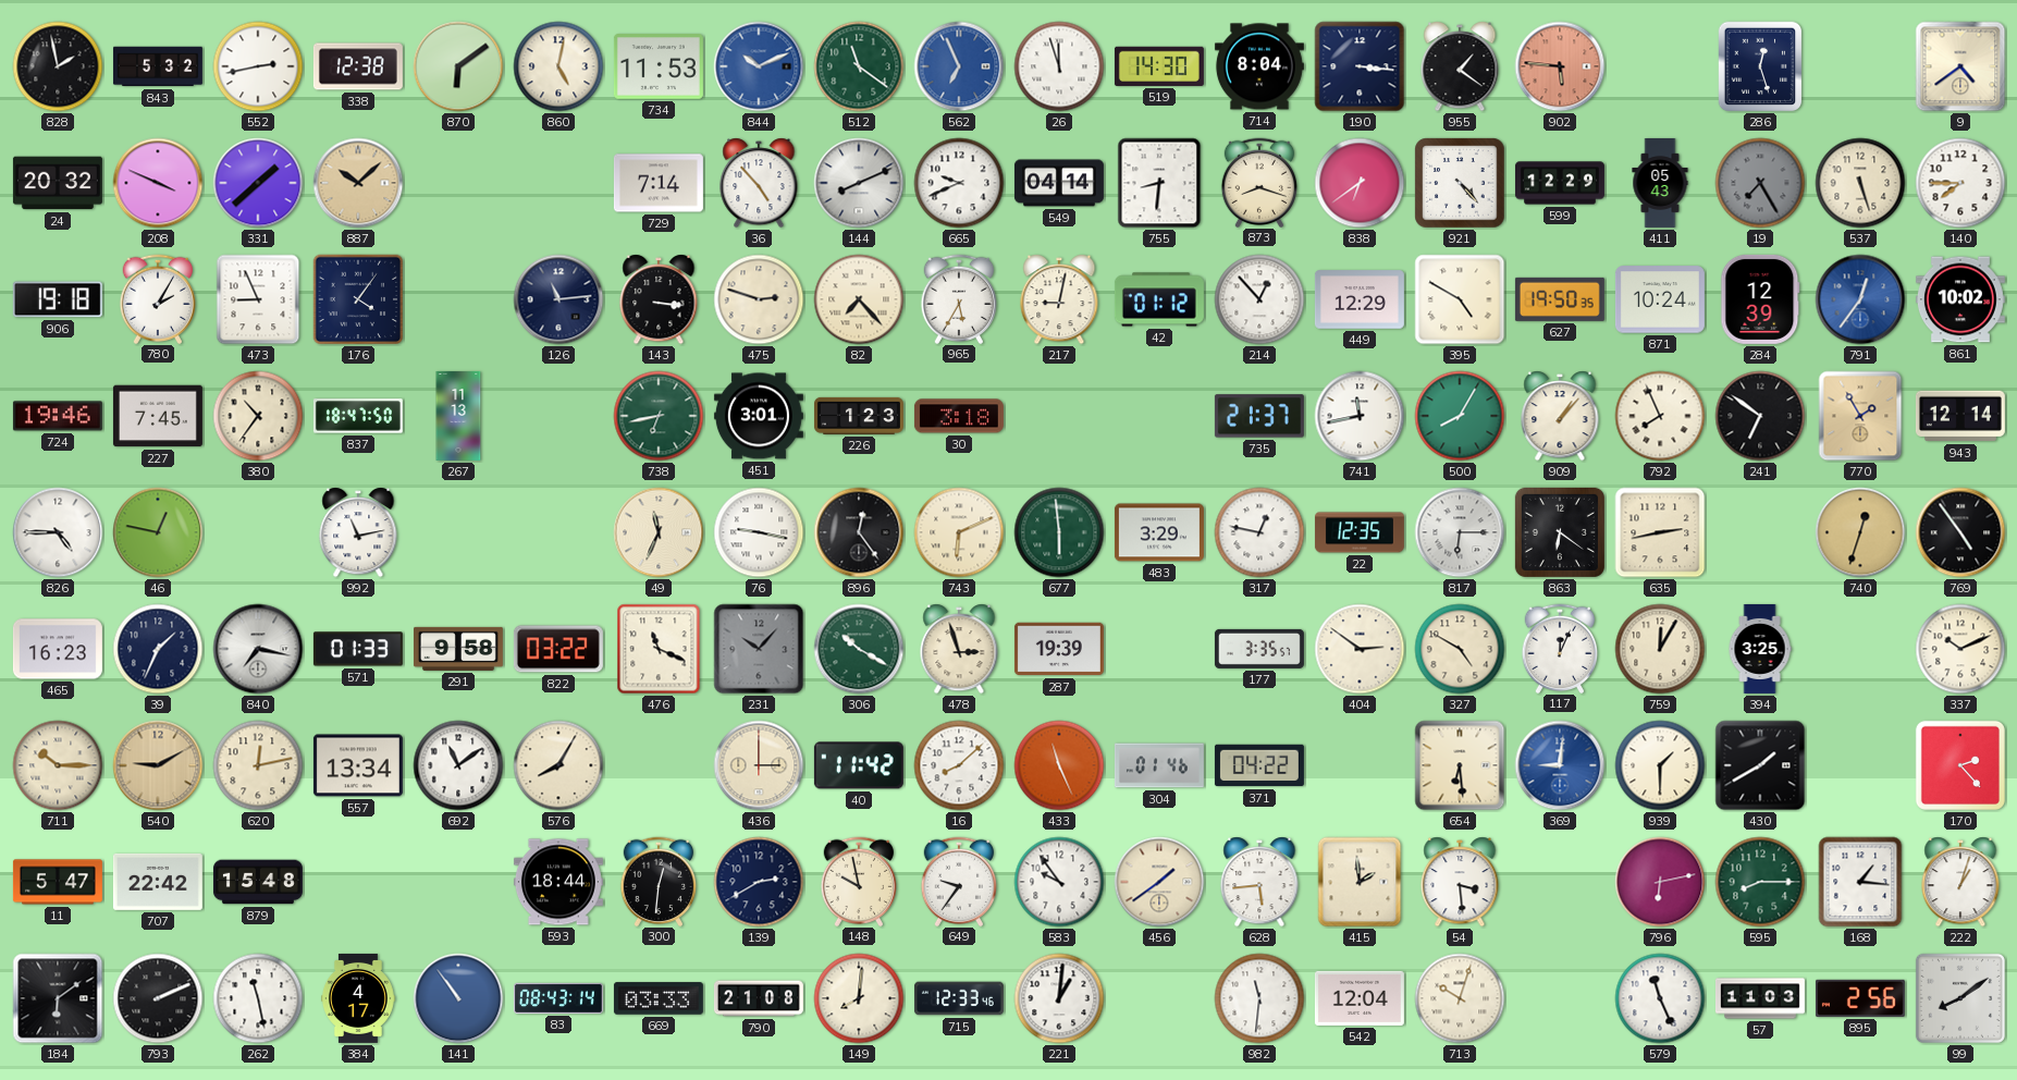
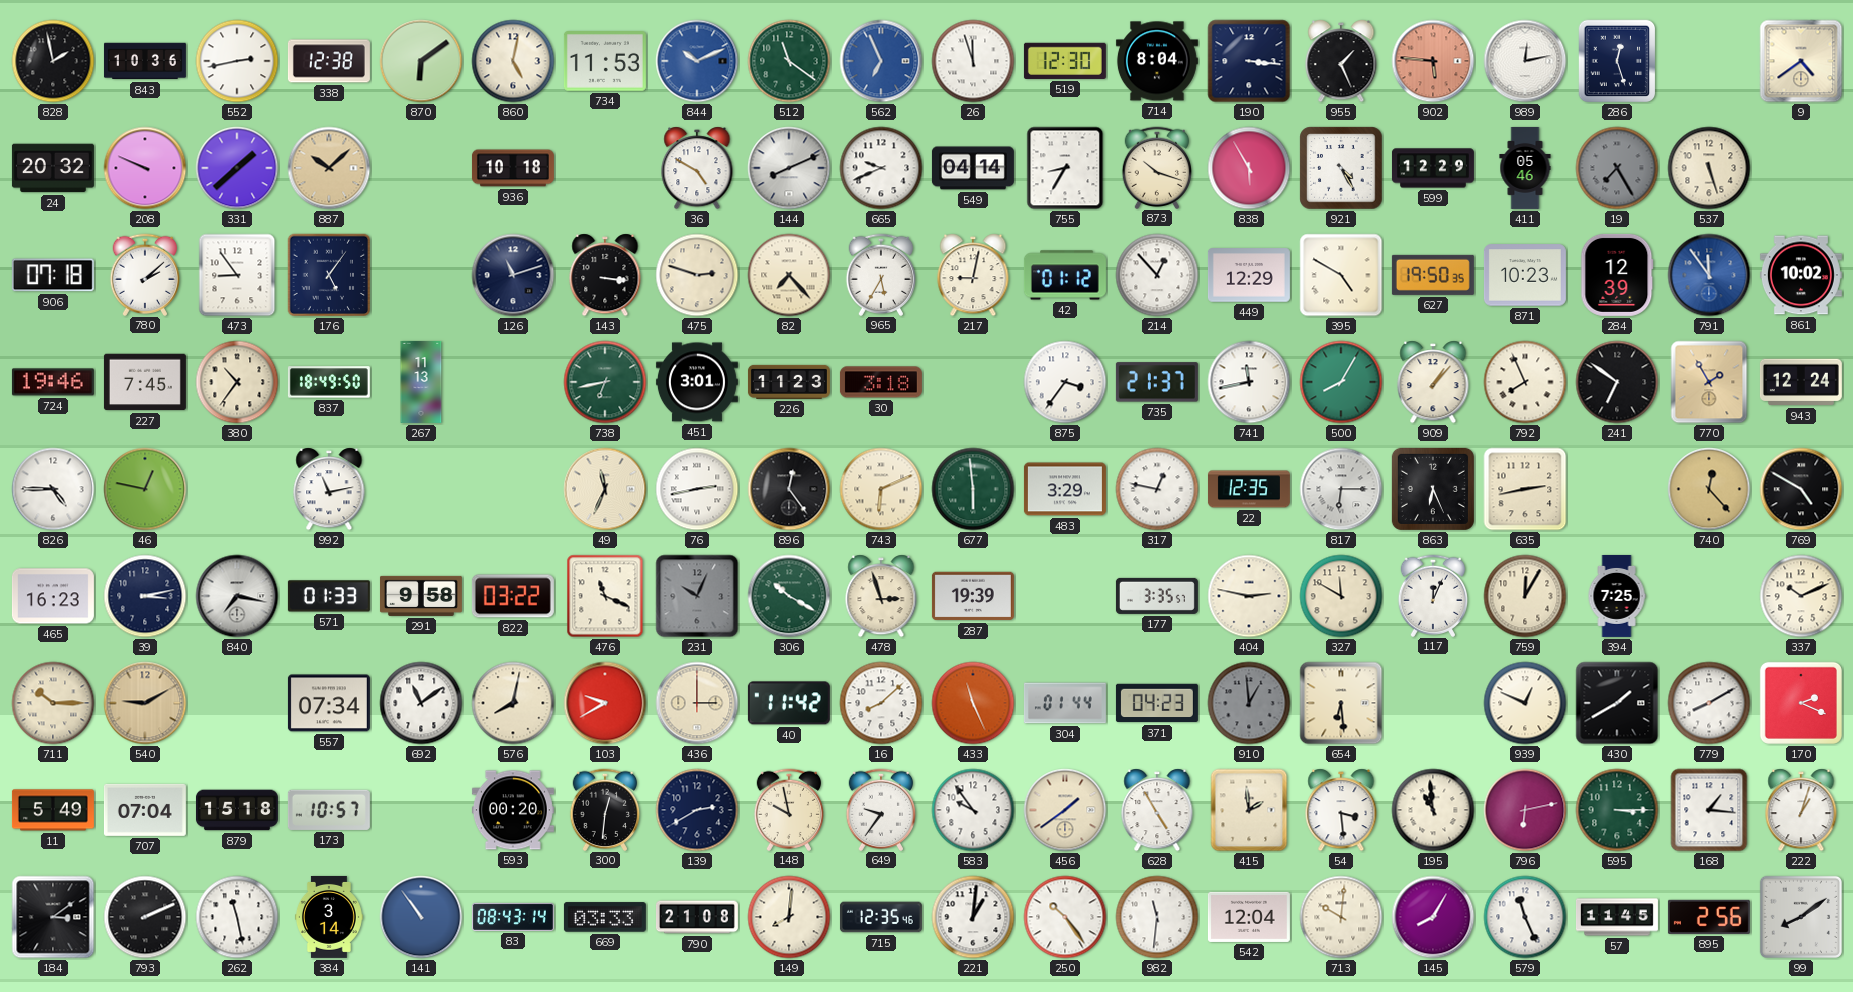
843: 5:32 -> 10:36
519: 14:30 -> 12:30
955: 1:21 -> 1:26
989: none -> 12:13
208: 3:49 -> 9:49
936: none -> 10:18
729: 7:14 -> none
36: 4:53 -> 4:50
755: 8:31 -> 8:35
873: 8:18 -> 10:18
838: 6:39 -> 5:55
921: 4:23 -> 4:25
411: 05:43 -> 05:46
140: 7:45 -> none
906: 19:18 -> 07:18
780: 2:05 -> 2:08
473: 8:56 -> 8:54
176: 4:06 -> 5:06
126: 11:14 -> 11:12
871: 10:24 -> 10:23
791: 12:36 -> 11:54
837: 18:47 -> 18:49
226: 1:23 -> 11:23
875: none -> 3:36
943: 12:14 -> 12:24
76: 9:17 -> 2:43
863: 6:21 -> 6:26
740: 12:33 -> 12:23
769: 4:54 -> 4:50
39: 1:34 -> 3:13
231: 10:07 -> 10:04
404: 2:51 -> 2:47
327: 4:50 -> 11:50
394: 3:25 -> 7:25
620: 12:13 -> none
557: 13:34 -> 07:34
576: 8:05 -> 8:02
103: none -> 9:40
304: 01:46 -> 01:44
371: 04:22 -> 04:23
910: none -> 12:59
369: 9:01 -> none
939: 1:30 -> 12:49
779: none -> 8:10
170: 2:23 -> 2:19
11: 5:47 -> 5:49
707: 22:42 -> 07:04
879: 15:48 -> 15:18
173: none -> 10:57
593: 18:44 -> 00:20
628: 5:44 -> 4:55
195: none -> 10:59
595: 8:15 -> 3:15
184: 6:09 -> 3:09
384: 4:17 -> 3:14
715: 12:33 -> 12:35
250: none -> 10:24
713: 10:03 -> 10:01
145: none -> 8:05
57: 11:03 -> 11:45
